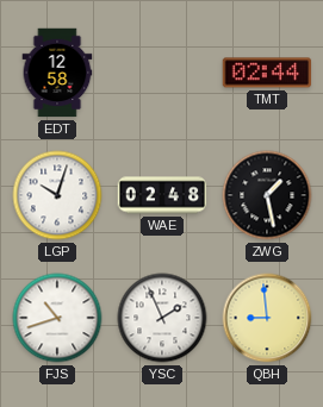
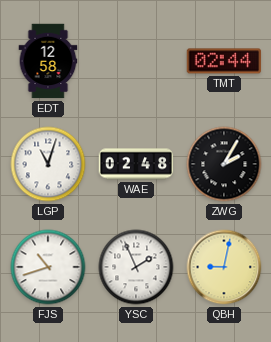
LGP: 10:03 -> 11:03
ZWG: 1:28 -> 2:05
QBH: 8:59 -> 9:02
